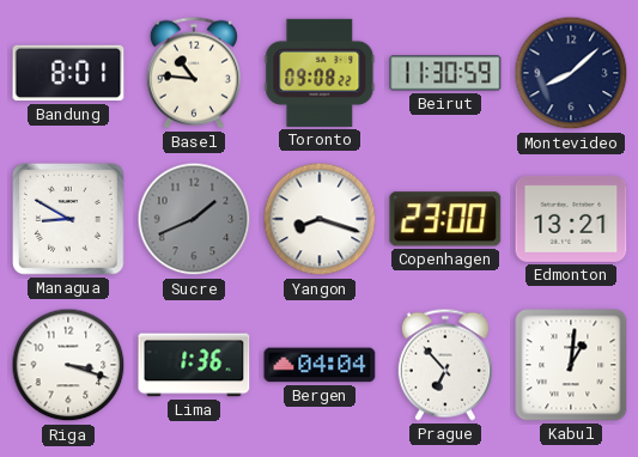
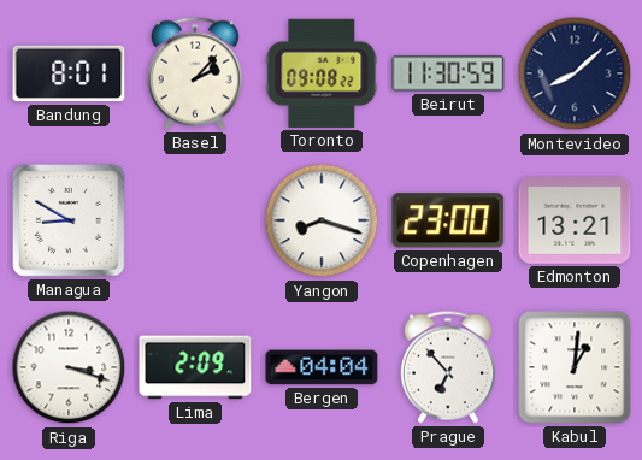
Basel: 10:46 -> 2:07
Sucre: 1:41 -> none
Lima: 1:36 -> 2:09
